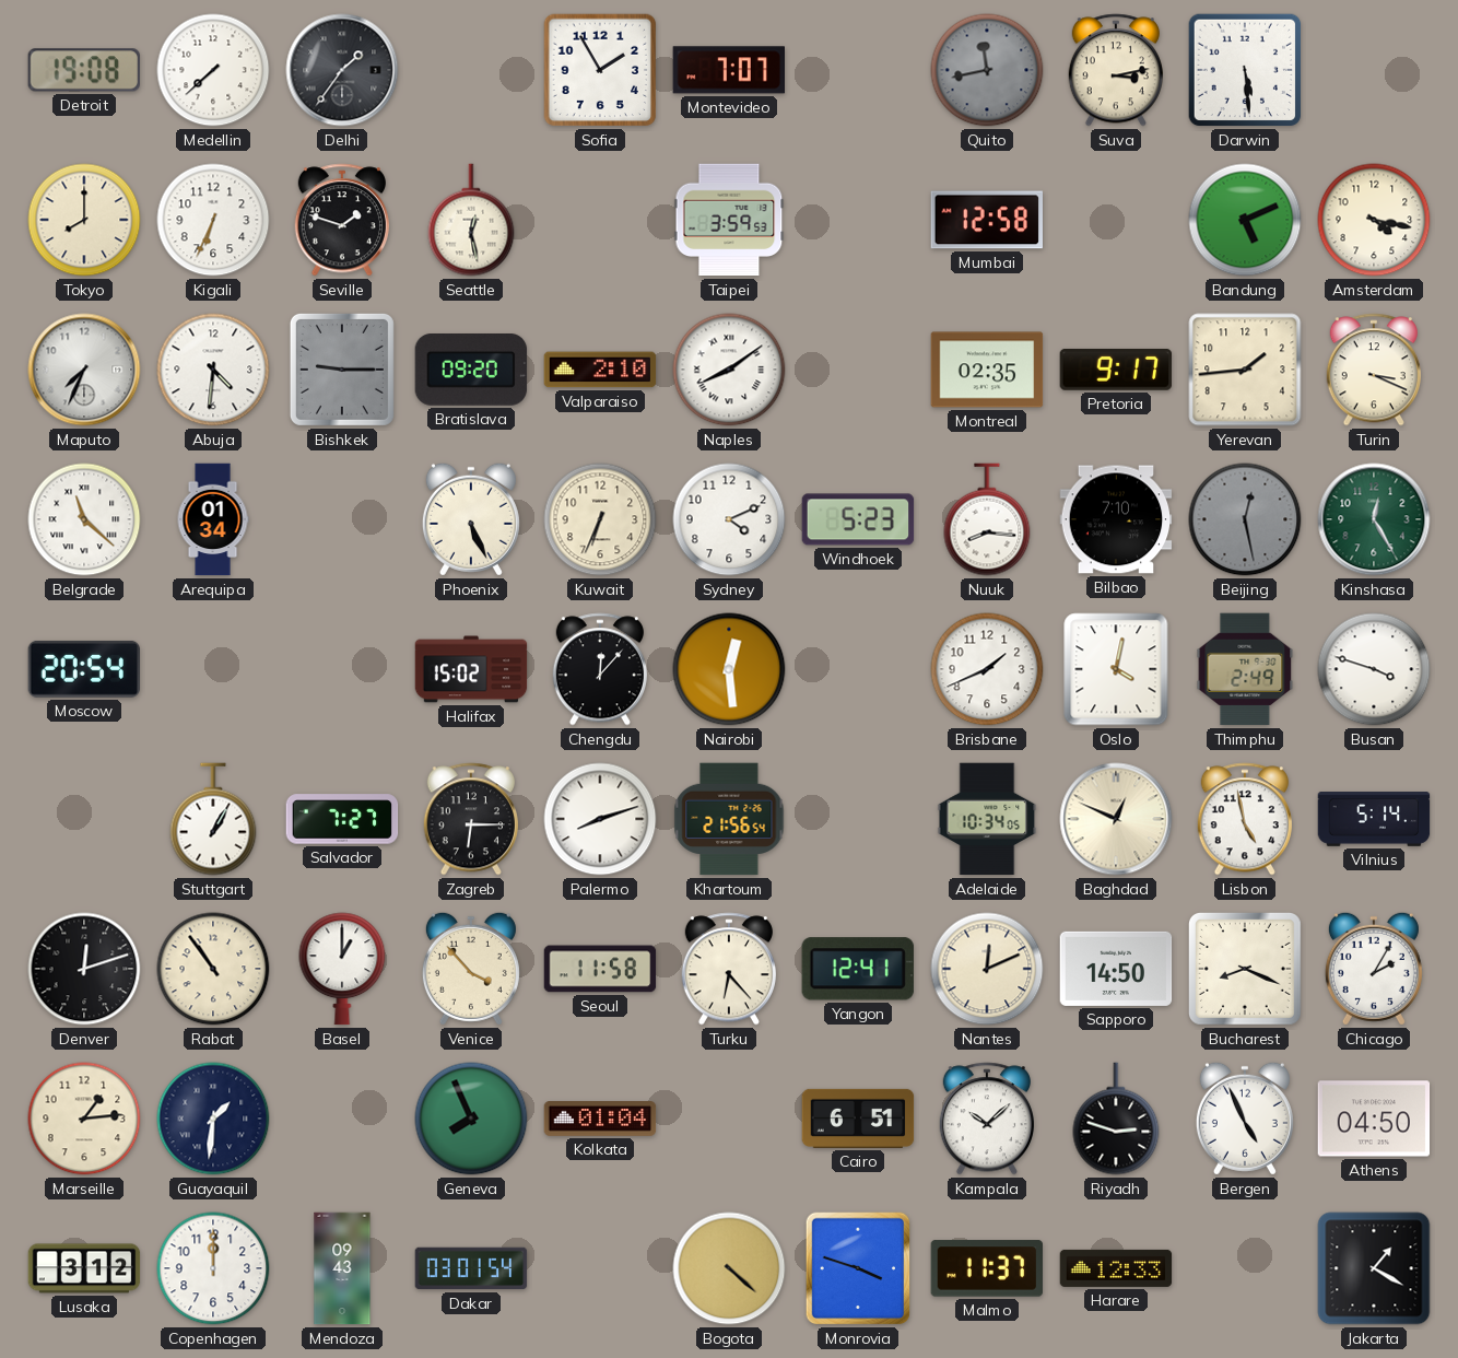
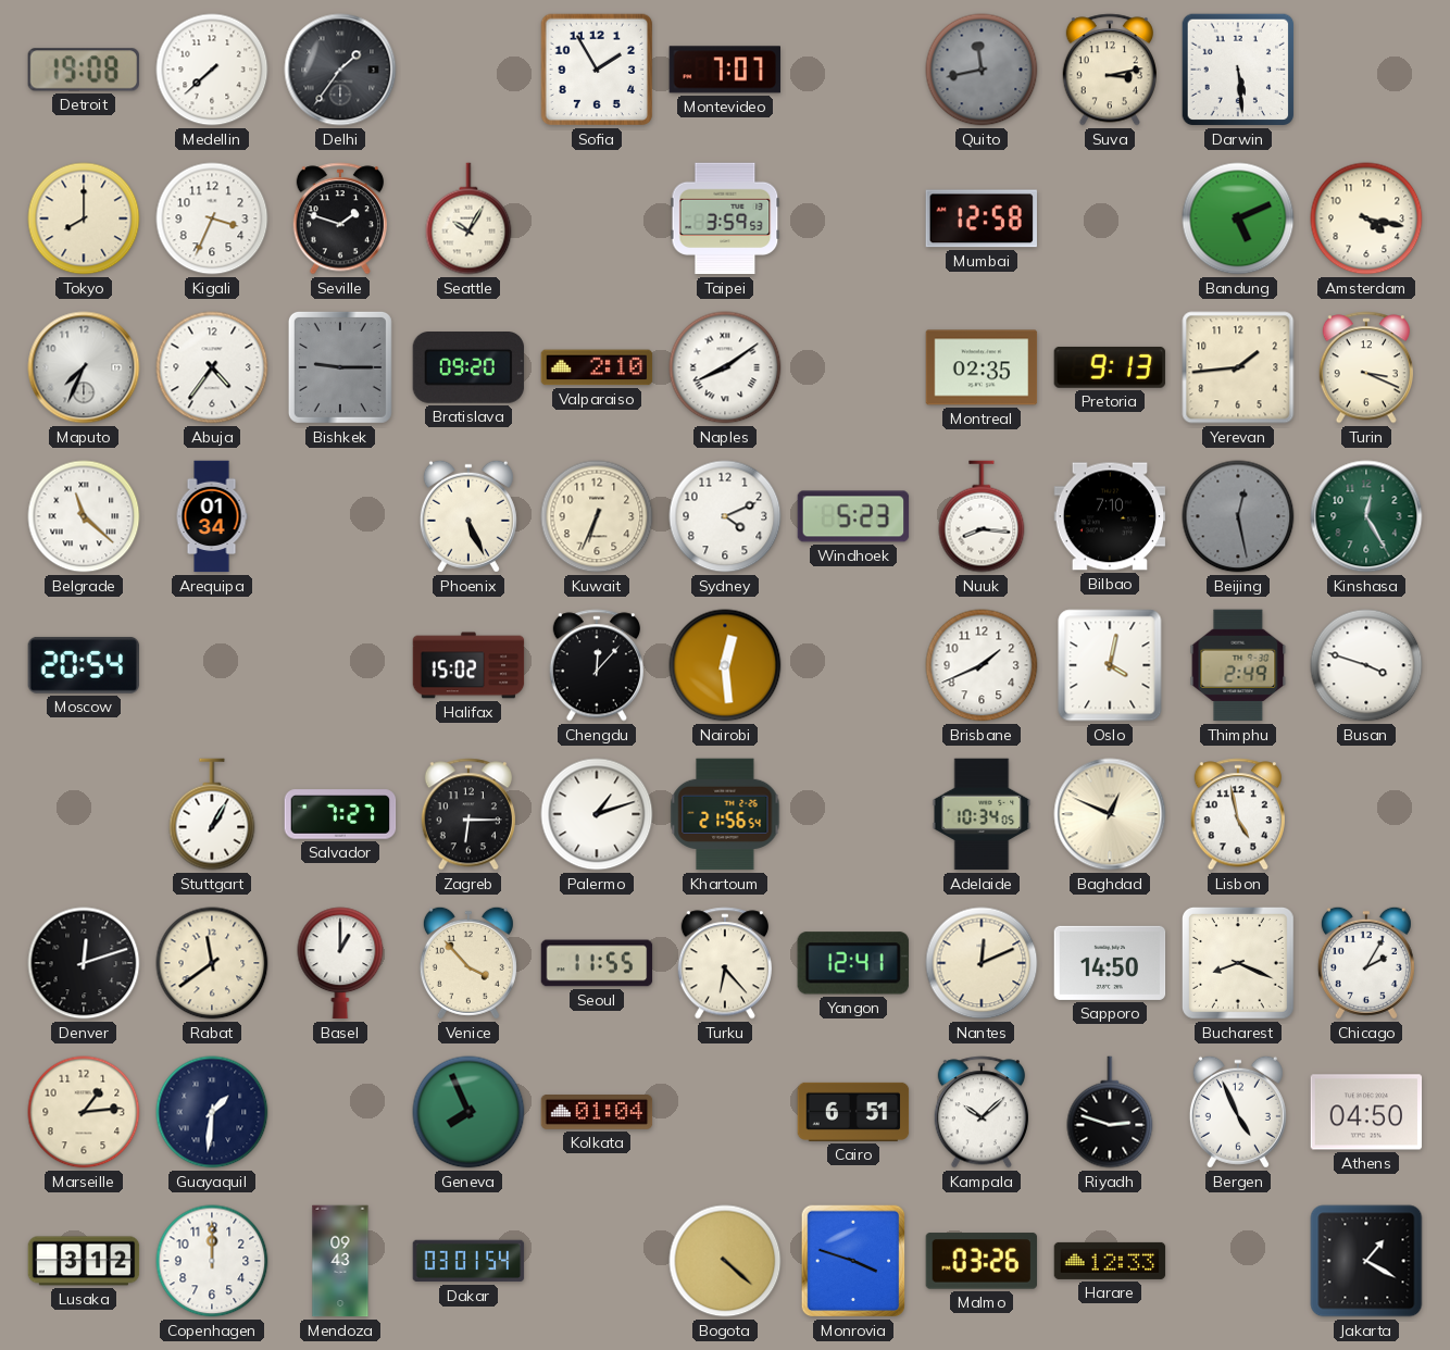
Kigali: 6:34 -> 3:34
Seattle: 12:28 -> 10:05
Abuja: 4:31 -> 4:36
Pretoria: 9:17 -> 9:13
Palermo: 8:12 -> 1:12
Vilnius: 5:14 -> none
Rabat: 10:54 -> 11:39
Seoul: 11:58 -> 11:55
Malmo: 11:37 -> 03:26
